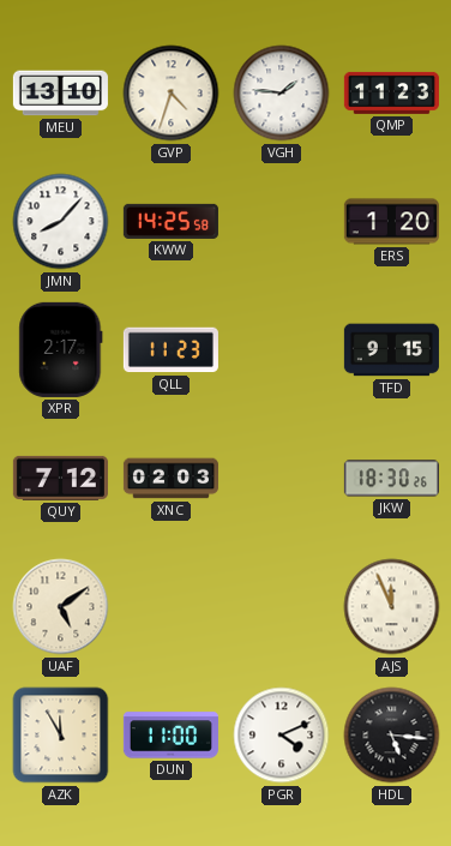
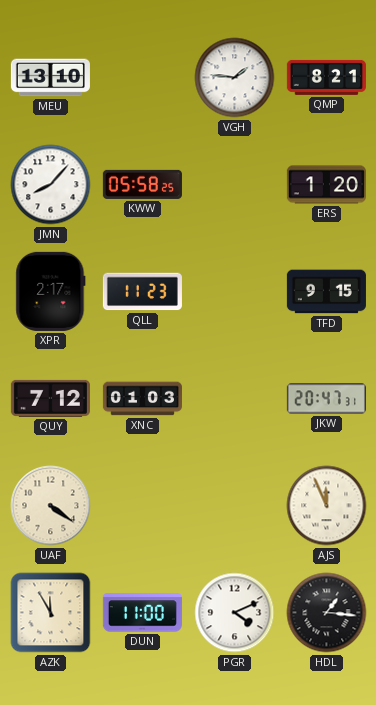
GVP: 4:33 -> none
QMP: 11:23 -> 8:21
KWW: 14:25 -> 05:58
XNC: 02:03 -> 01:03
JKW: 18:30 -> 20:47
UAF: 5:09 -> 4:21
HDL: 5:16 -> 1:16
